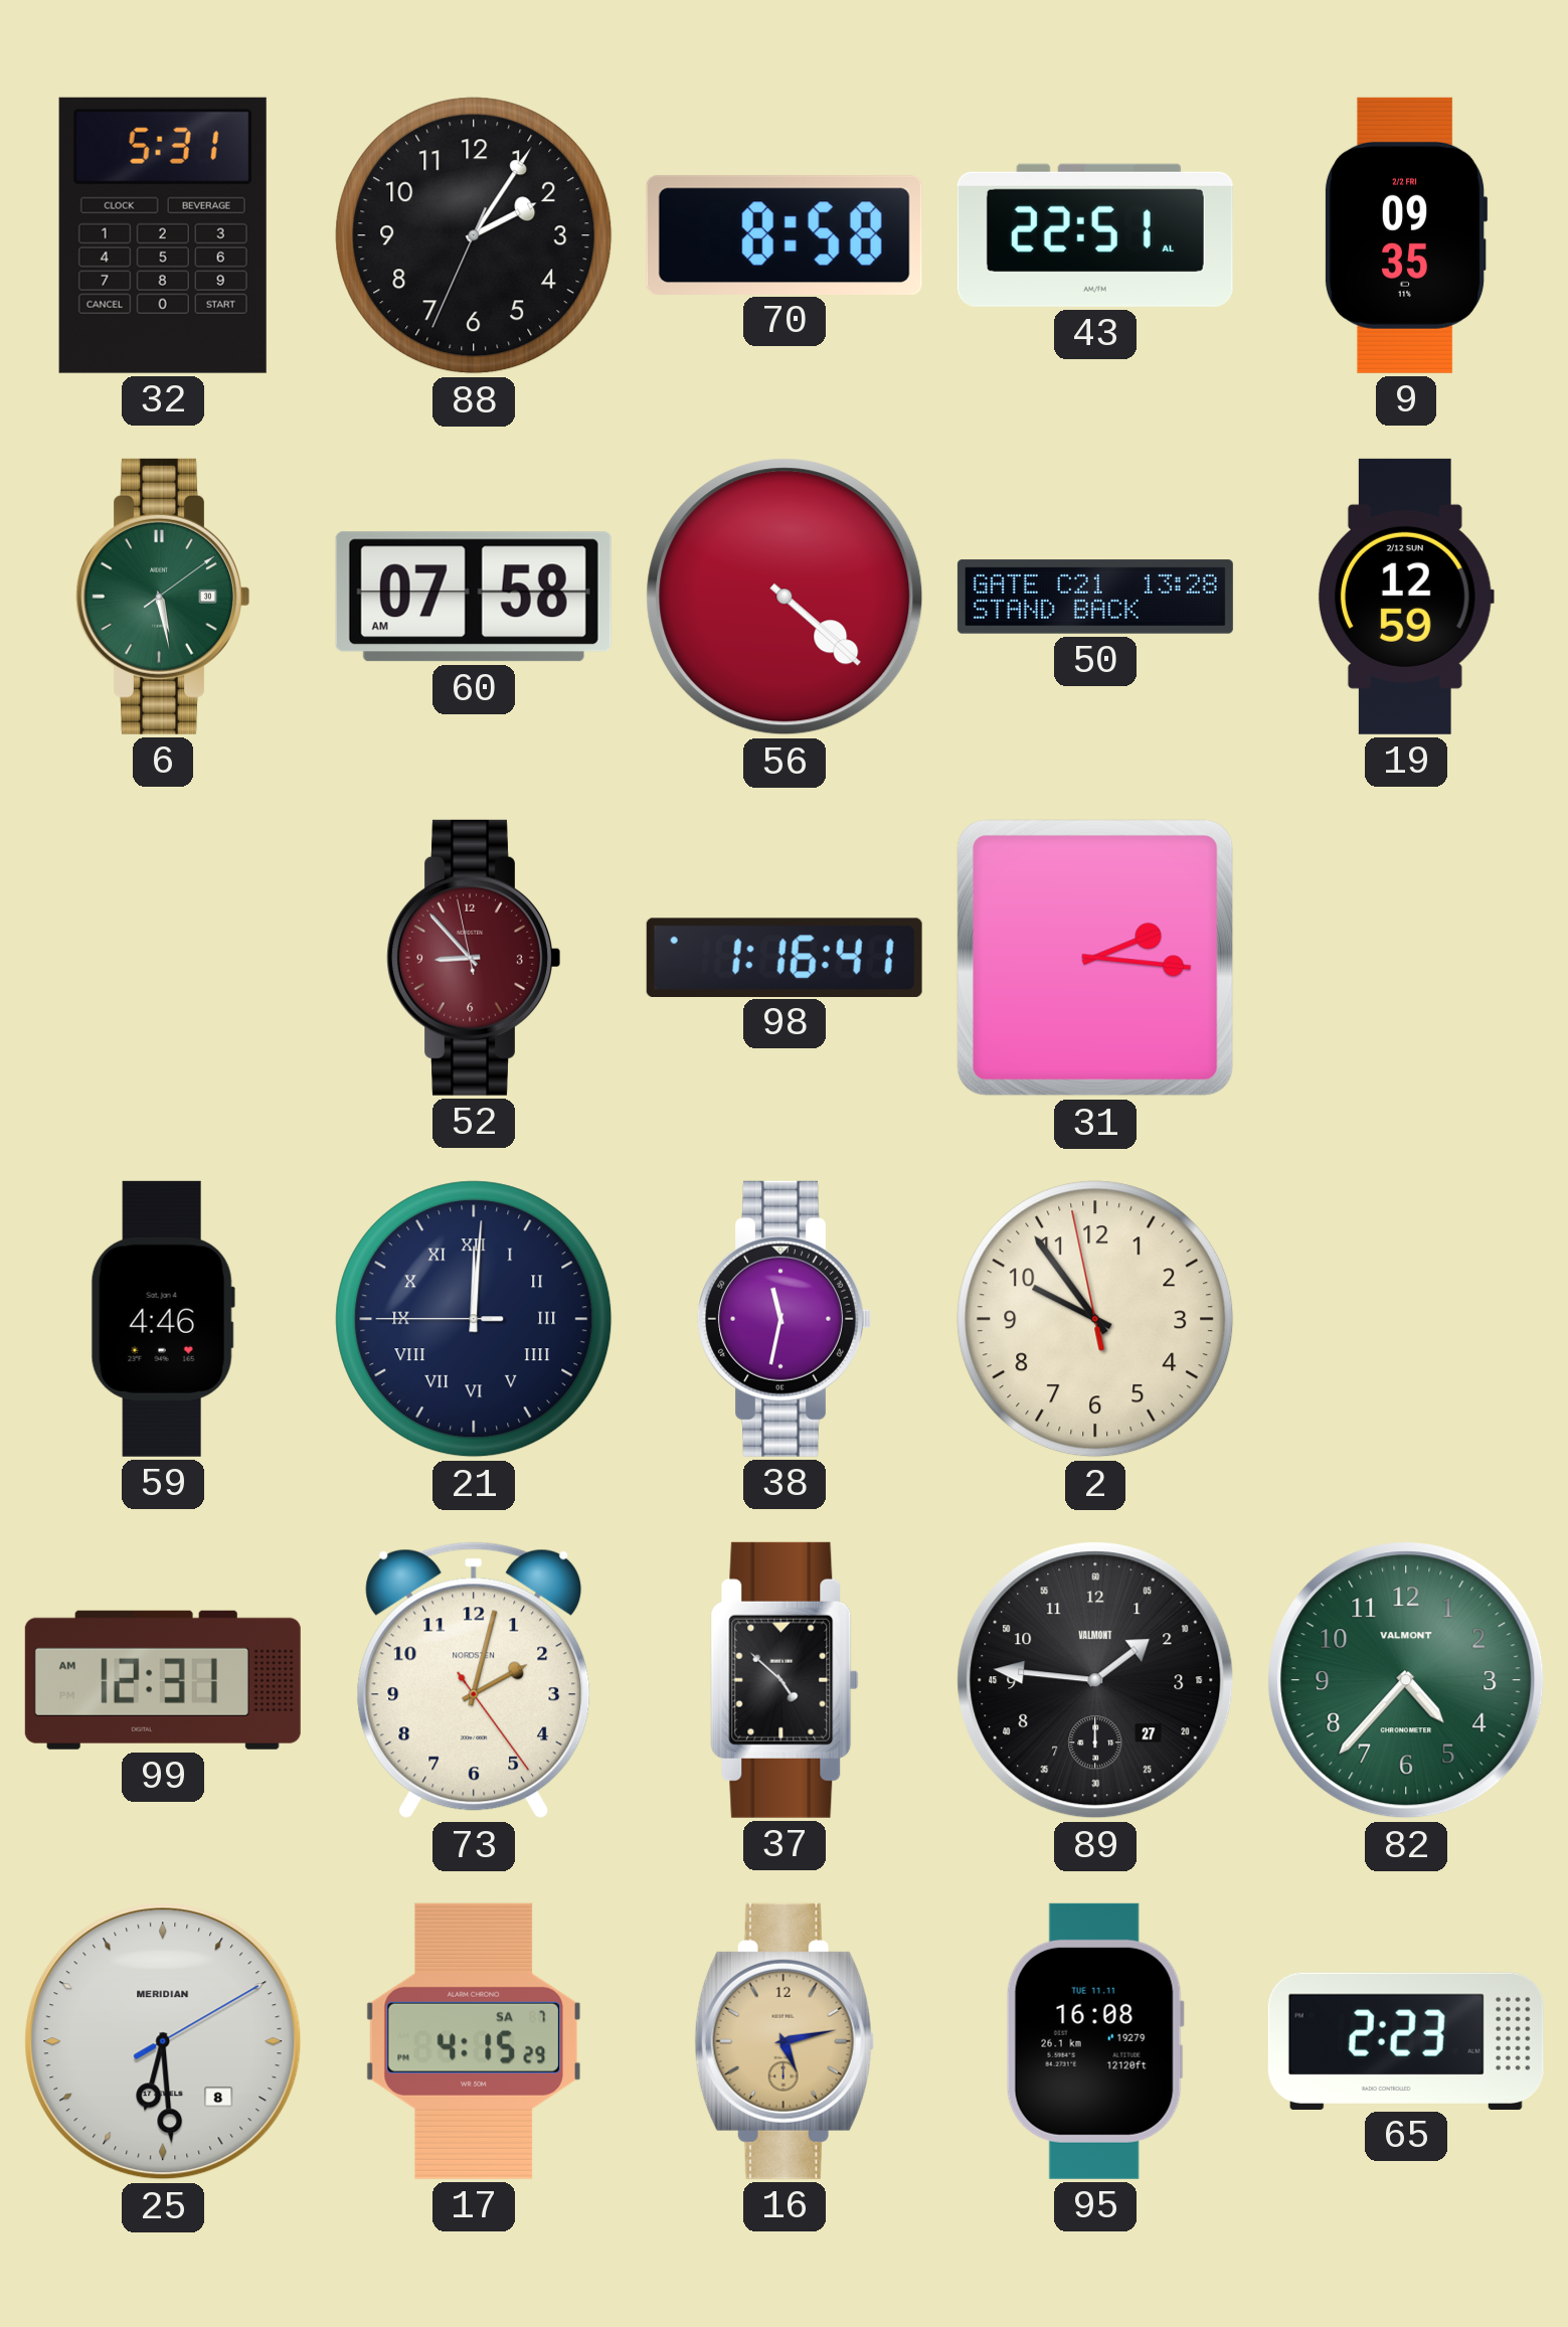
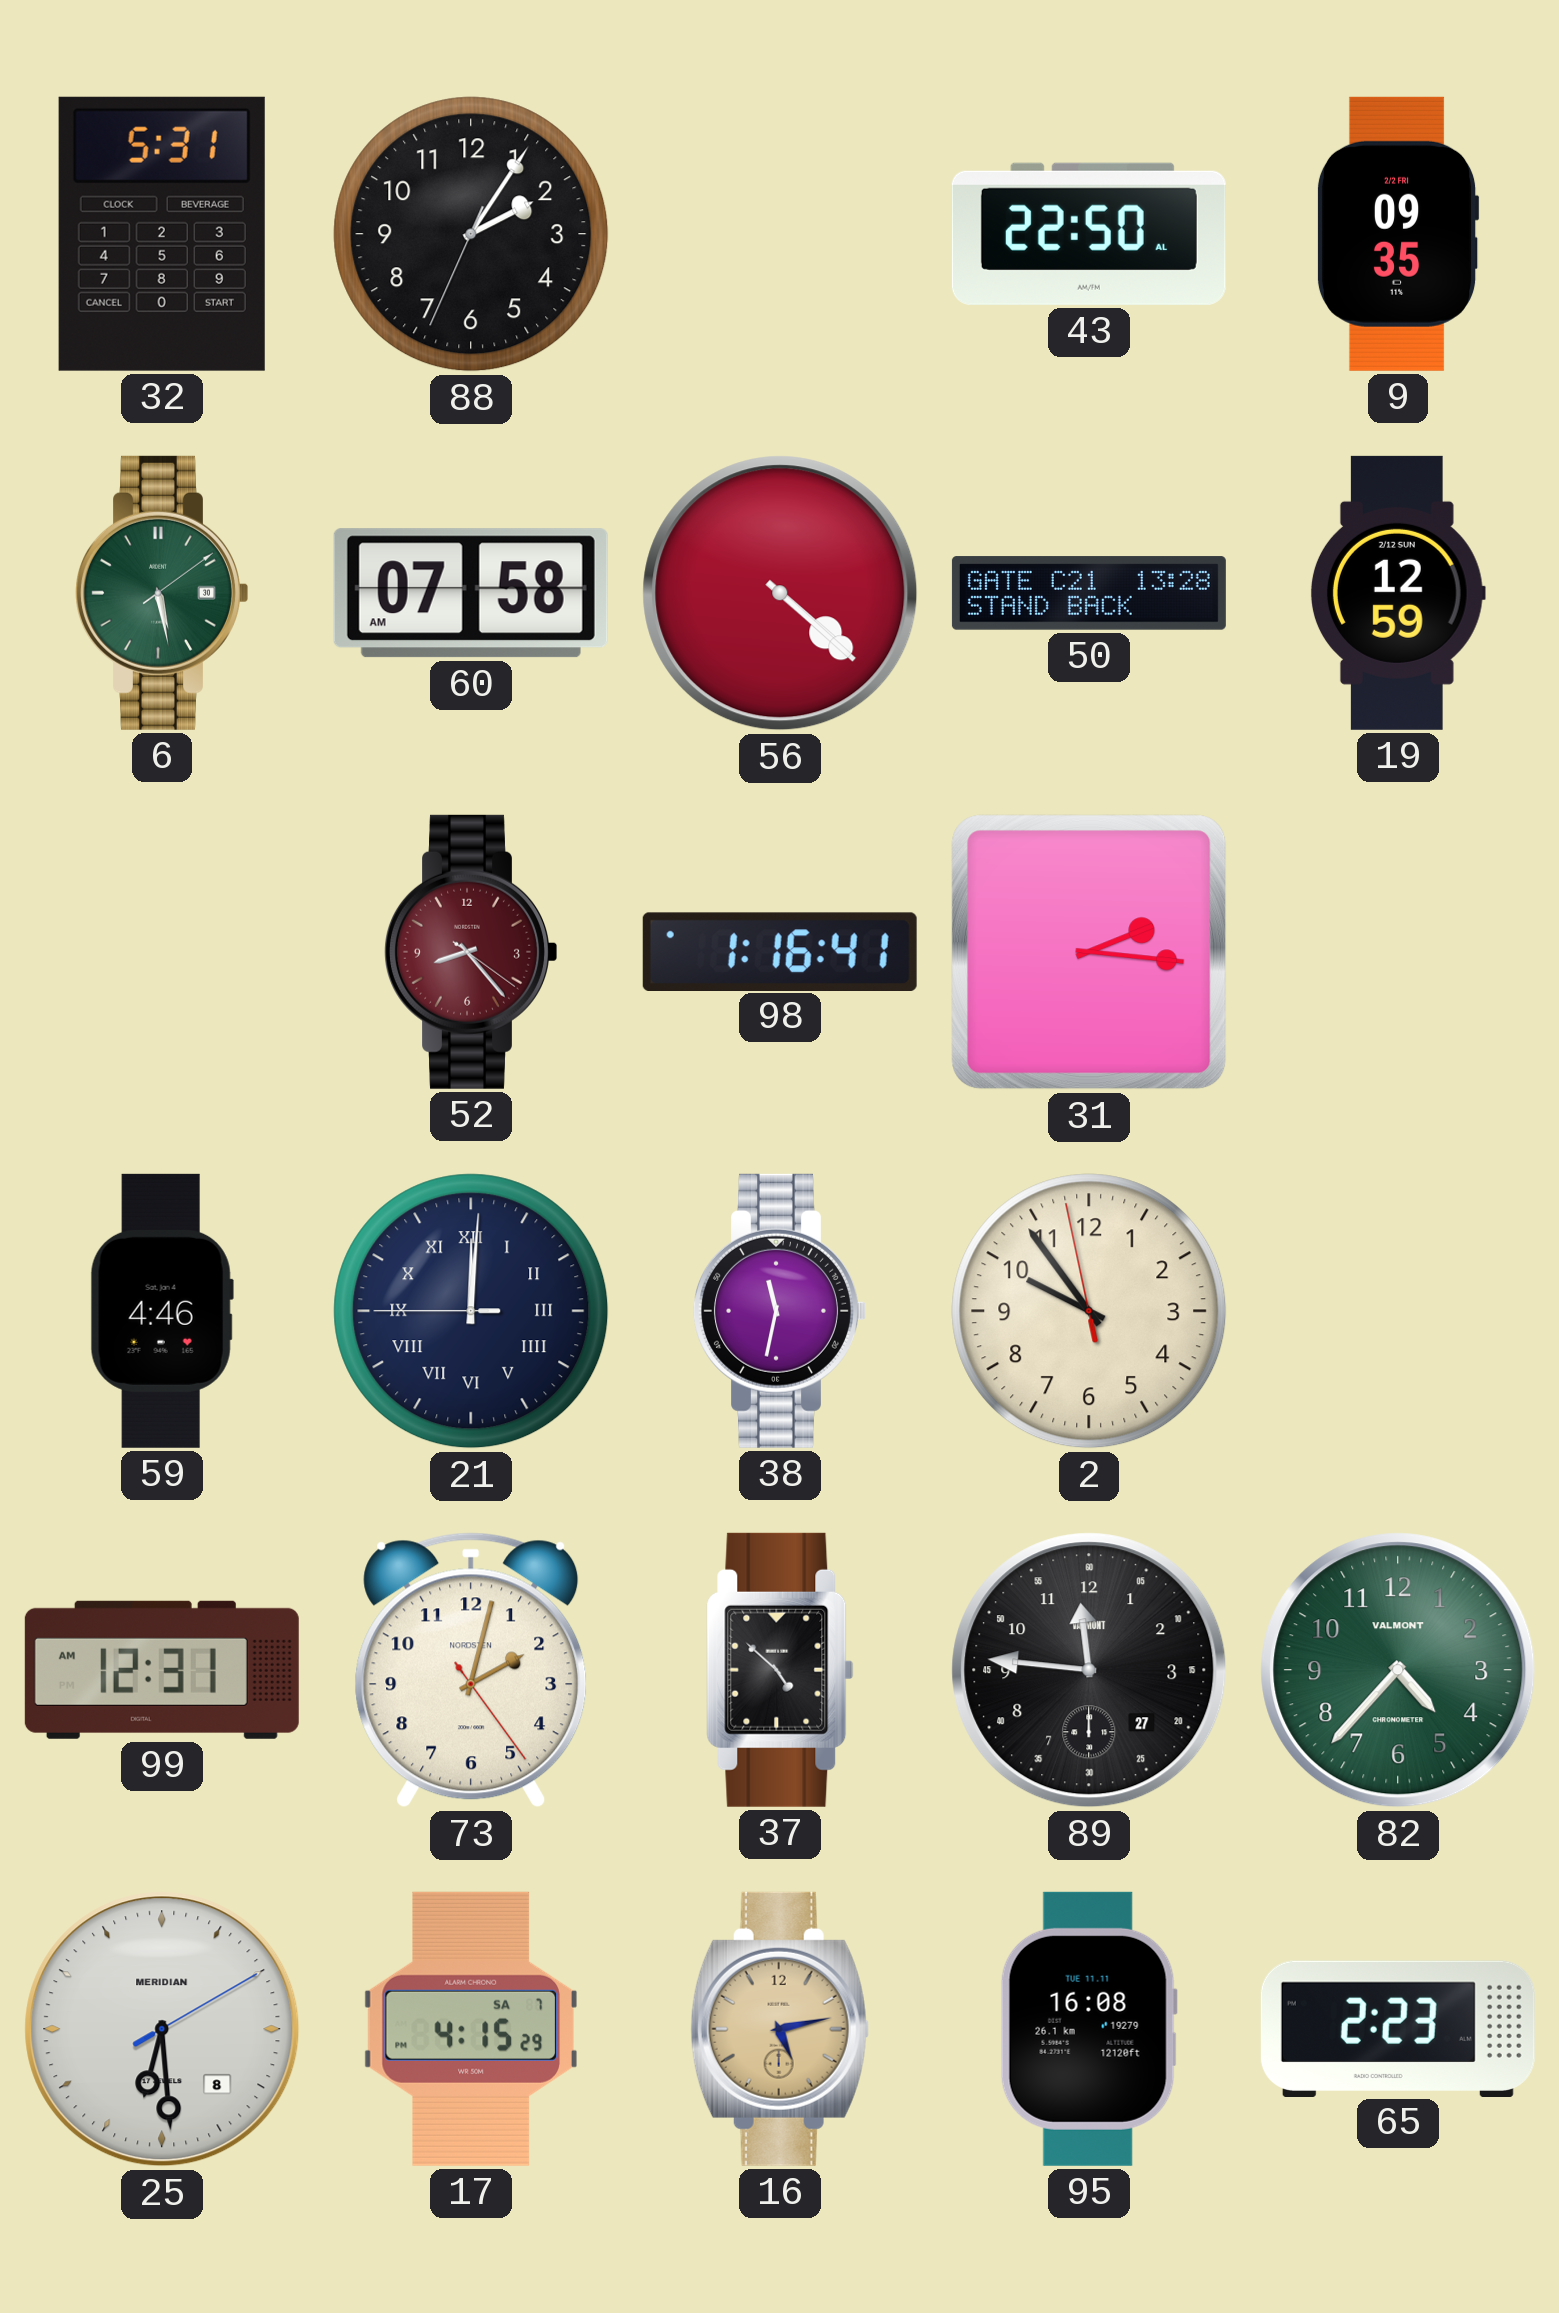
70: 8:58 -> none
43: 22:51 -> 22:50
52: 8:52 -> 8:23
89: 1:46 -> 11:46
